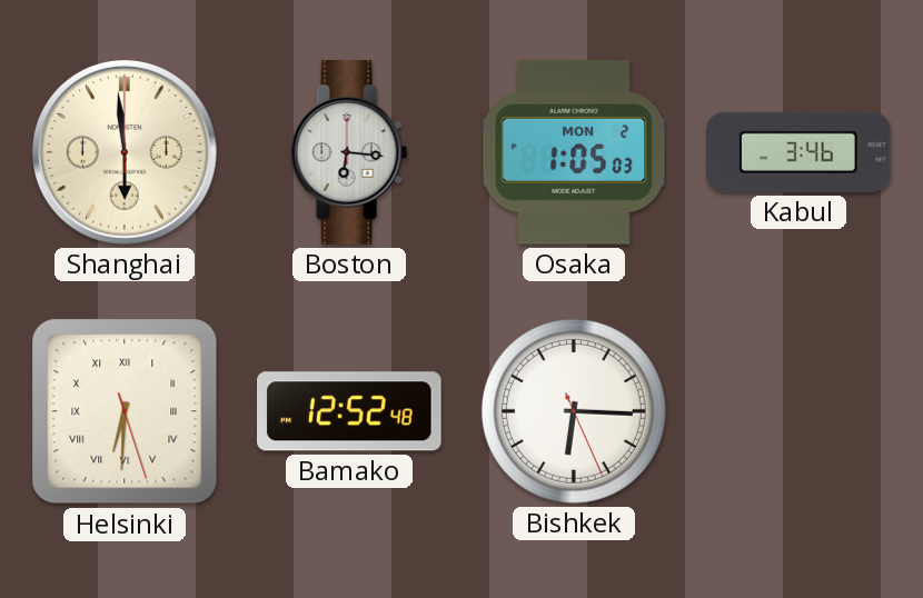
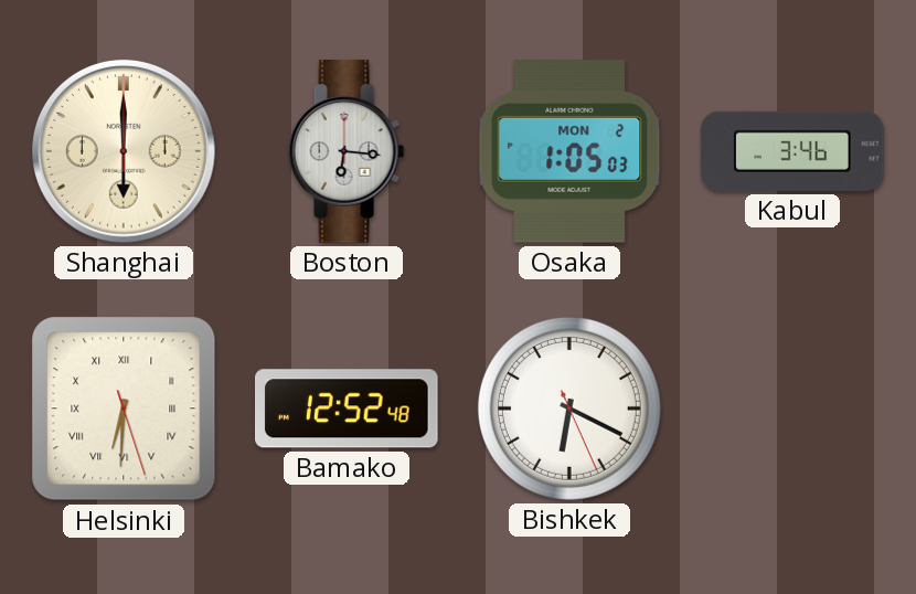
Shanghai: 5:59 -> 6:00
Bishkek: 6:15 -> 6:19
